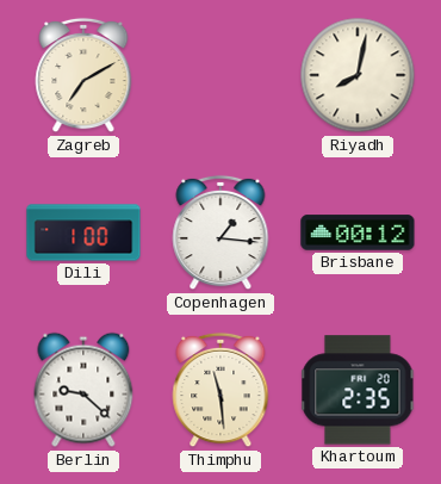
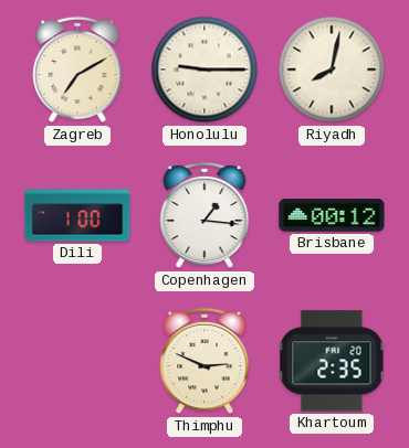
Honolulu: none -> 9:15
Berlin: 9:22 -> none
Thimphu: 11:29 -> 2:49
